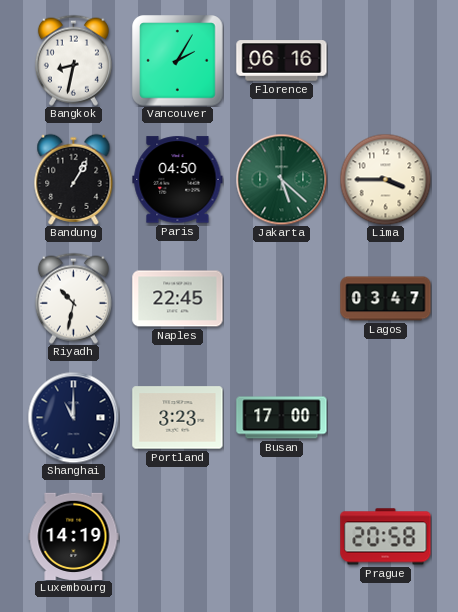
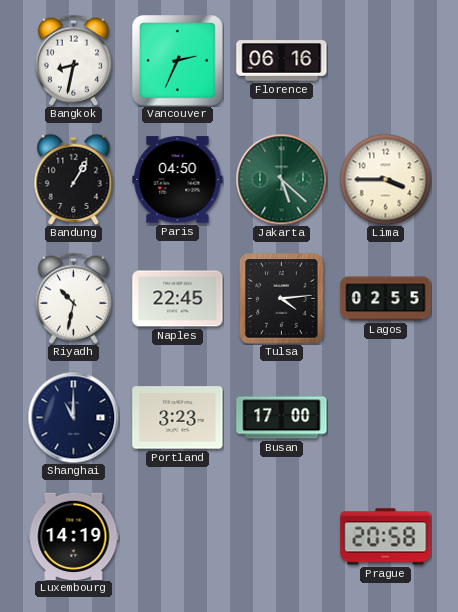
Vancouver: 2:05 -> 2:34
Tulsa: none -> 4:14
Lagos: 03:47 -> 02:55
